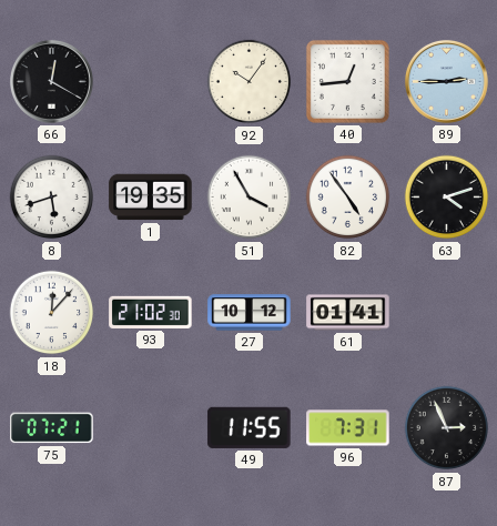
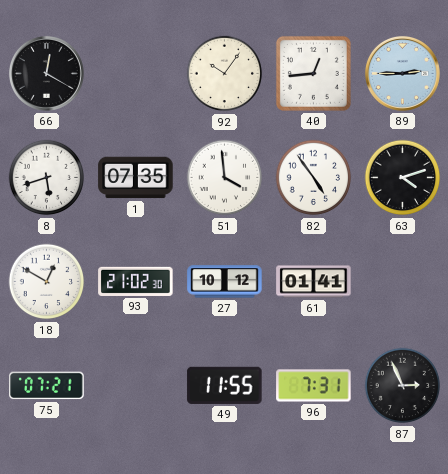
1: 19:35 -> 07:35
51: 3:55 -> 3:59
18: 12:07 -> 12:50
